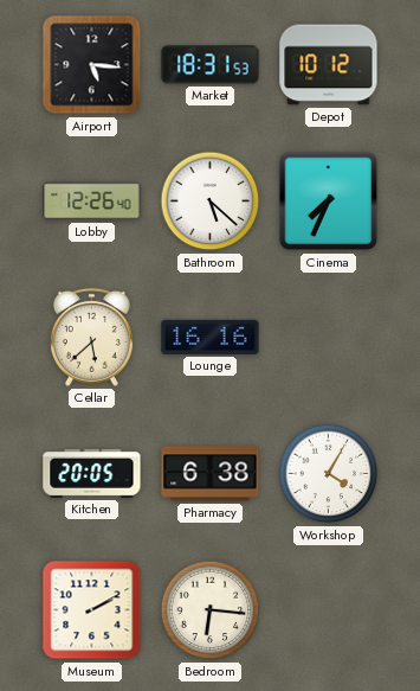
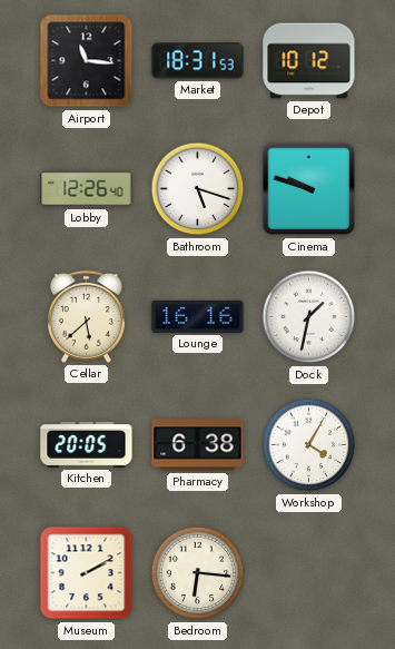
Airport: 5:16 -> 11:16
Bathroom: 5:22 -> 5:18
Cinema: 7:34 -> 9:48
Dock: none -> 1:32
